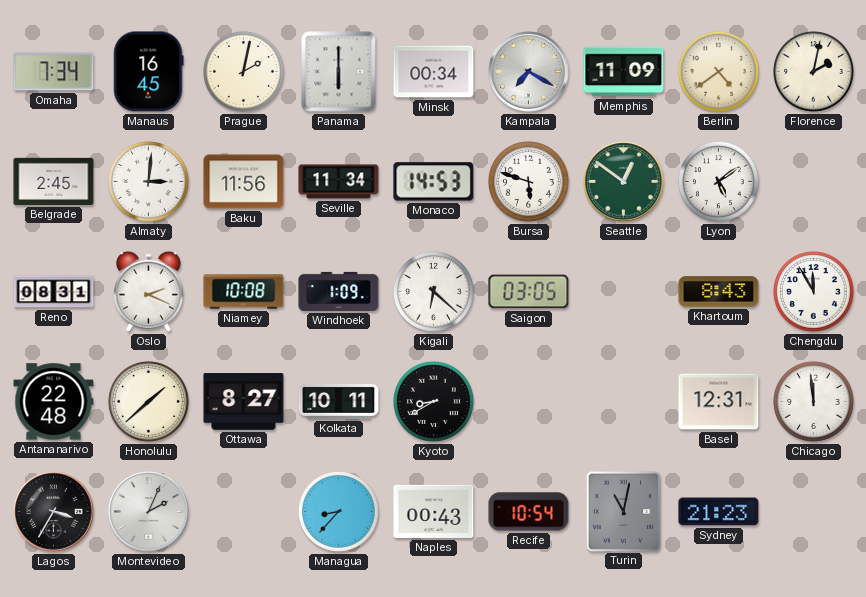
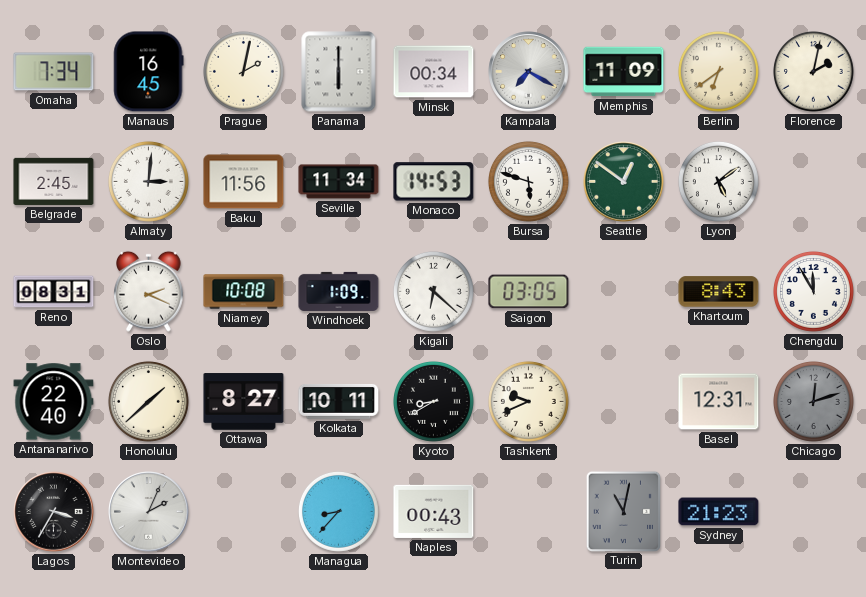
Berlin: 4:39 -> 6:39
Antananarivo: 22:48 -> 22:40
Tashkent: none -> 9:41
Chicago: 11:59 -> 12:12
Chicago dial: white -> grey
Recife: 10:54 -> none
